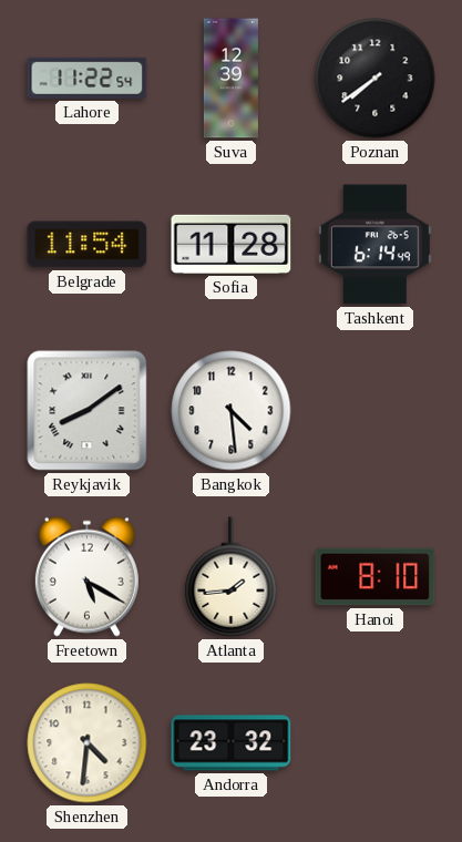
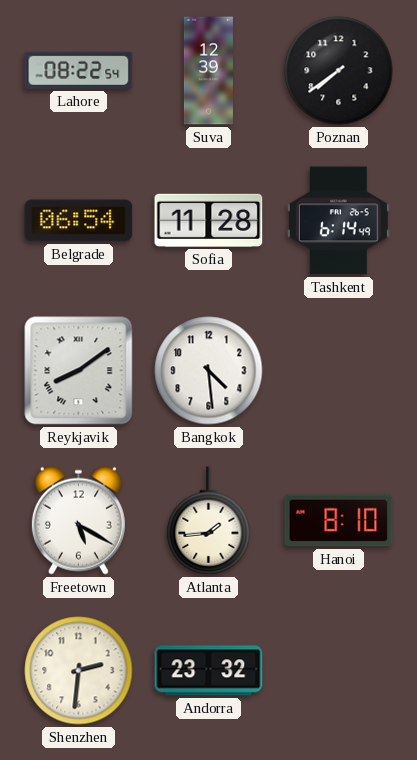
Lahore: 11:22 -> 08:22
Belgrade: 11:54 -> 06:54
Shenzhen: 4:31 -> 2:31
